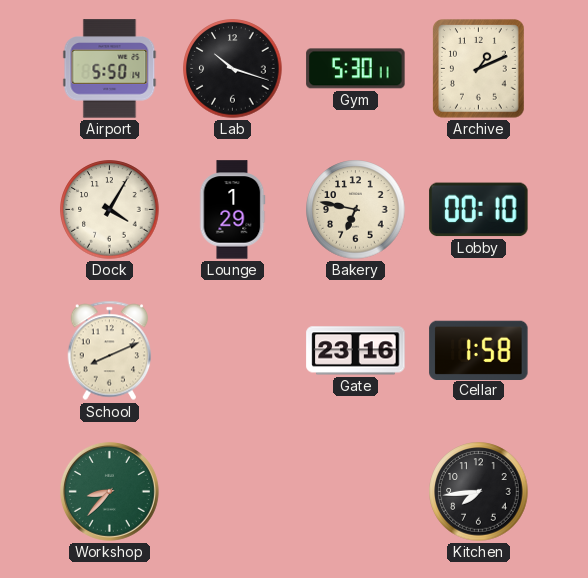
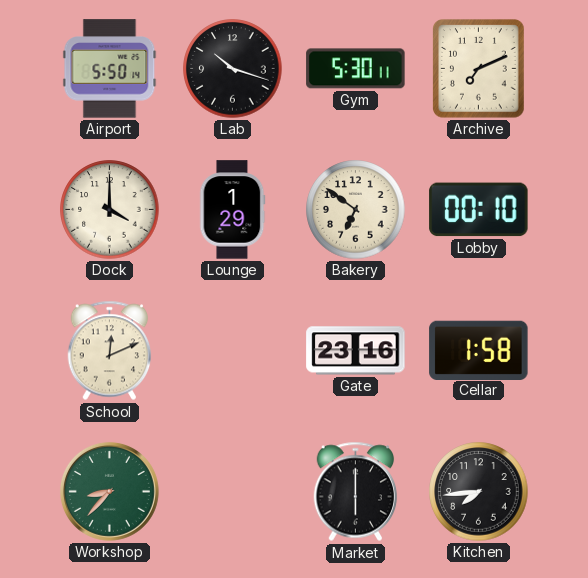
Archive: 1:11 -> 7:11
Dock: 4:05 -> 4:00
Bakery: 6:47 -> 6:51
School: 8:11 -> 12:11
Market: none -> 6:00
